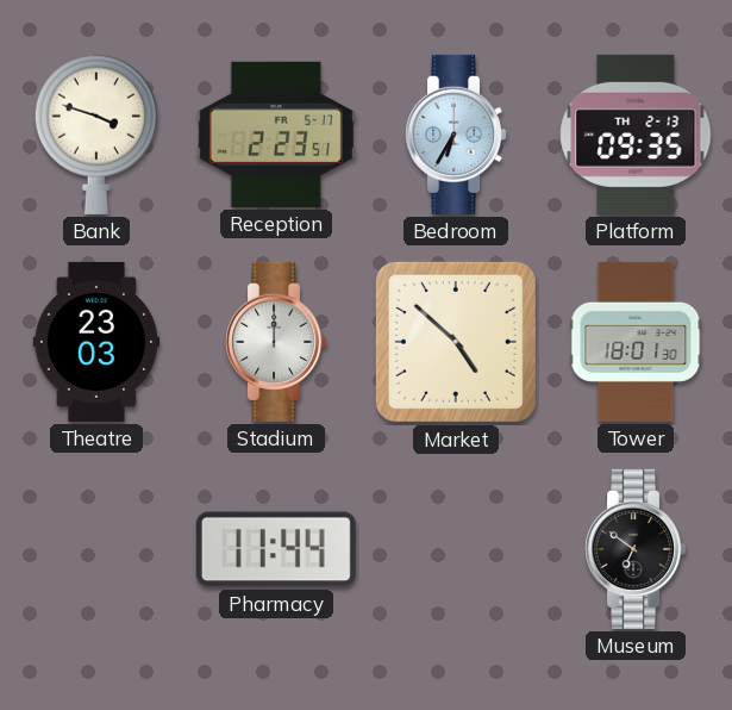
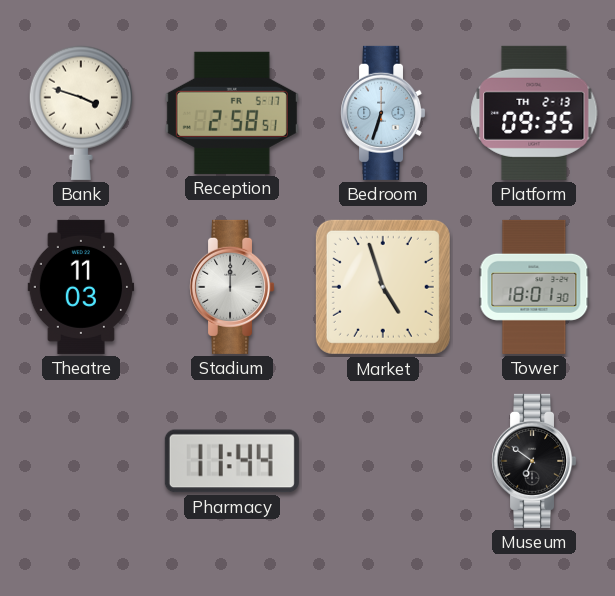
Reception: 2:23 -> 2:58
Bedroom: 6:35 -> 6:33
Theatre: 23:03 -> 11:03
Market: 4:52 -> 4:57
